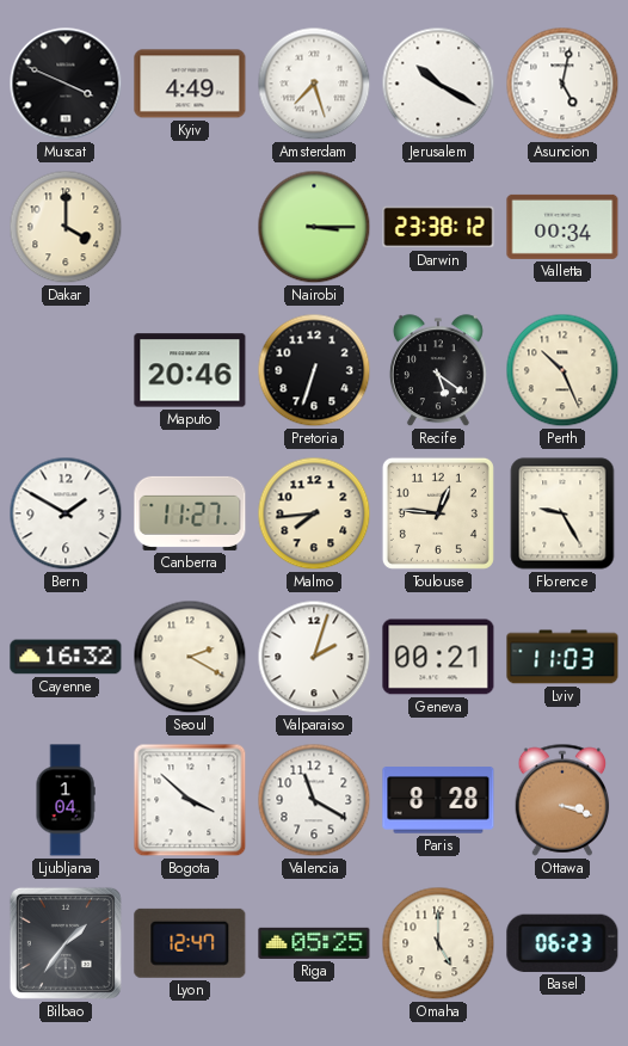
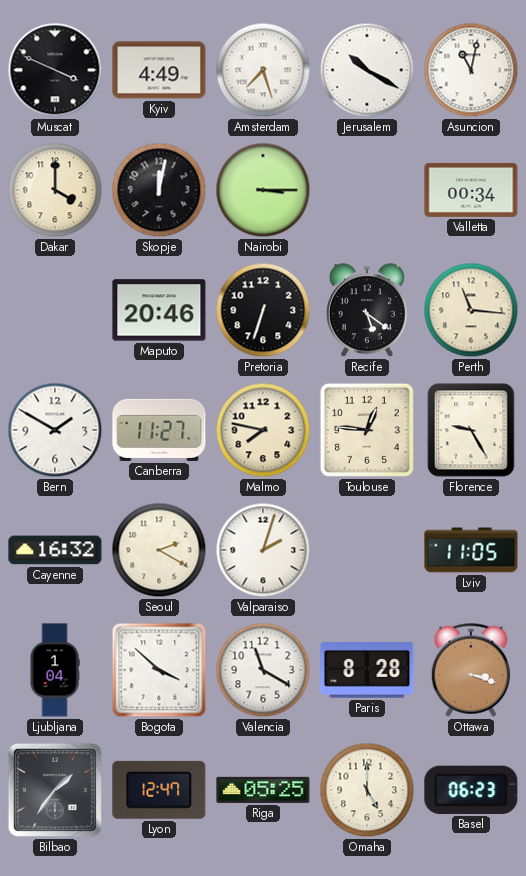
Asuncion: 5:02 -> 11:02
Skopje: none -> 12:02
Darwin: 23:38 -> none
Perth: 10:26 -> 11:16
Malmo: 7:44 -> 7:47
Geneva: 00:21 -> none
Lviv: 11:03 -> 11:05
